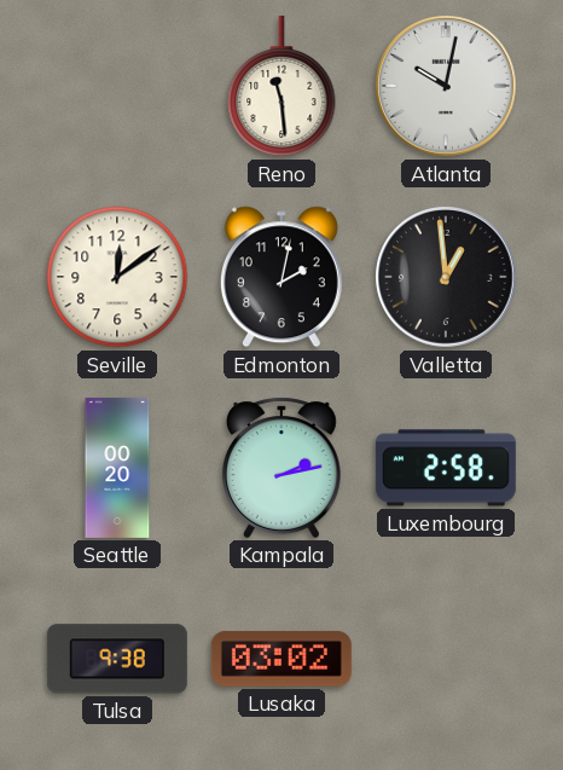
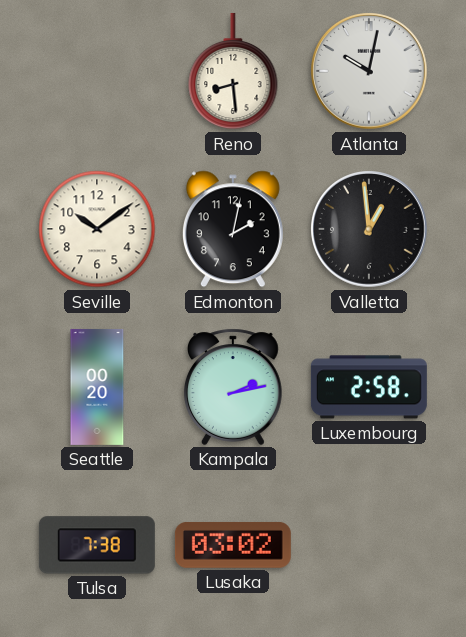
Reno: 11:29 -> 8:29
Seville: 12:09 -> 10:09
Tulsa: 9:38 -> 7:38
